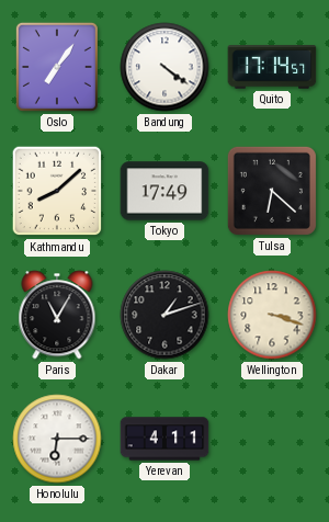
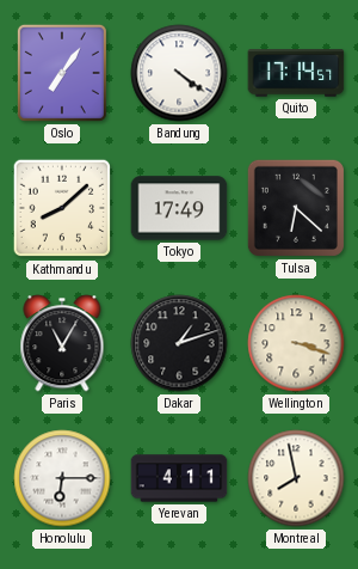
Montreal: none -> 7:58
